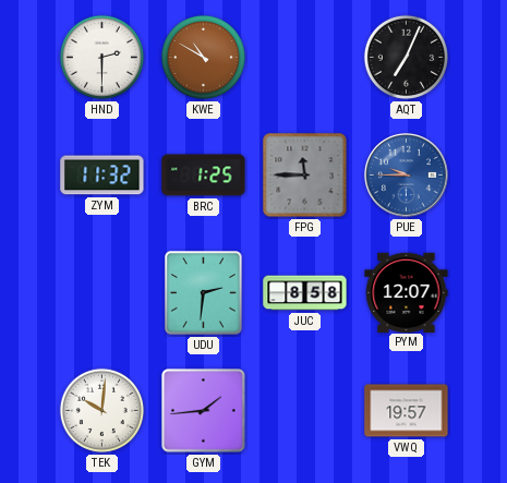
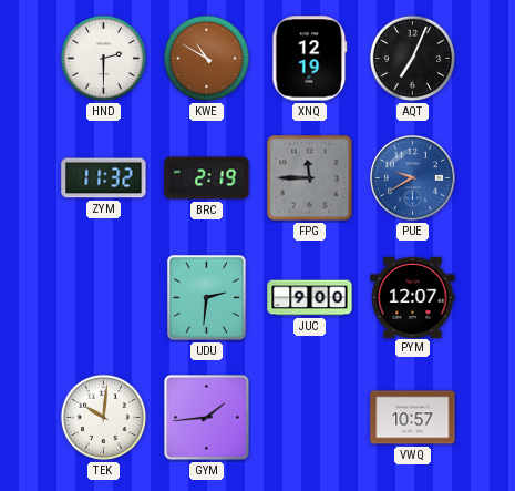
XNQ: none -> 12:19
BRC: 1:25 -> 2:19
PUE: 9:45 -> 9:40
JUC: 8:58 -> 9:00
VWQ: 19:57 -> 10:57
